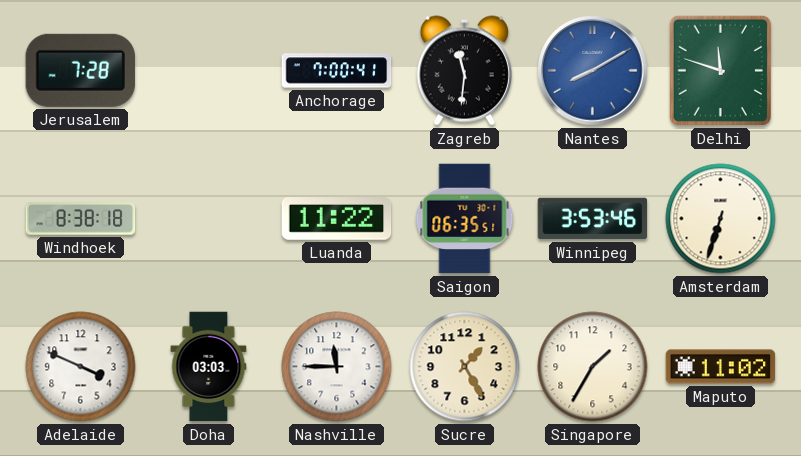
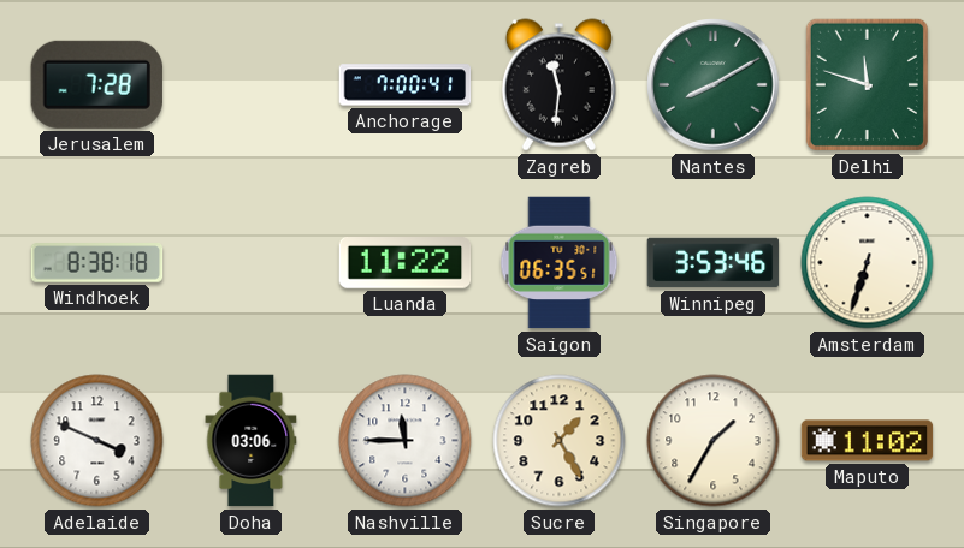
Nantes dial: blue -> green
Doha: 03:03 -> 03:06
